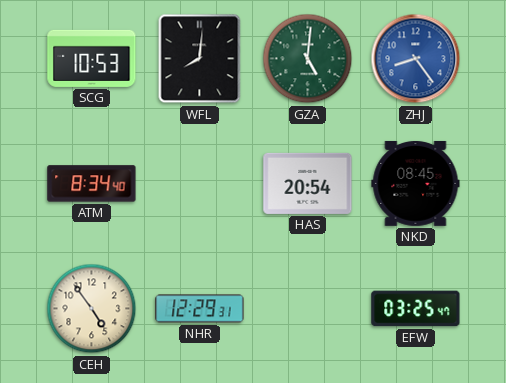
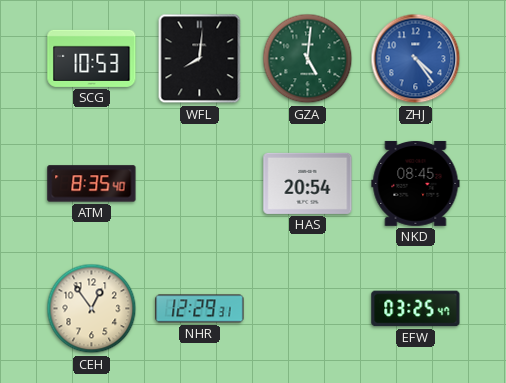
ZHJ: 8:24 -> 4:24
ATM: 8:34 -> 8:35
CEH: 4:54 -> 12:54
